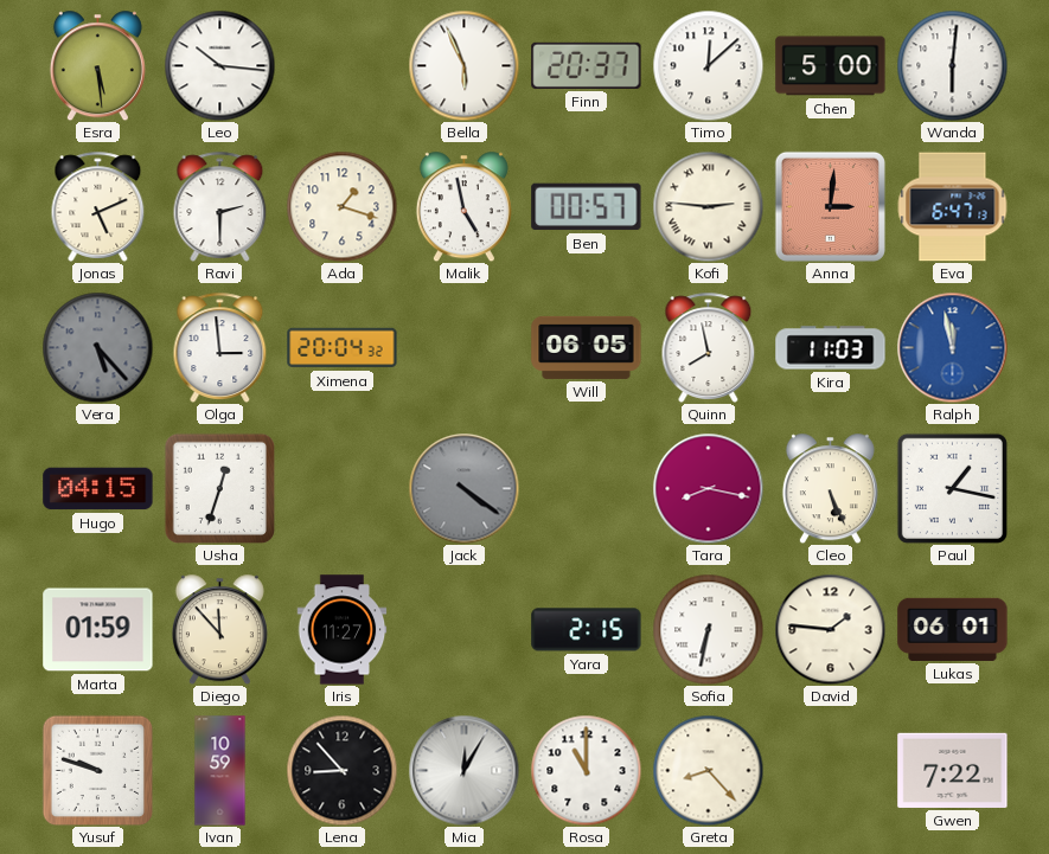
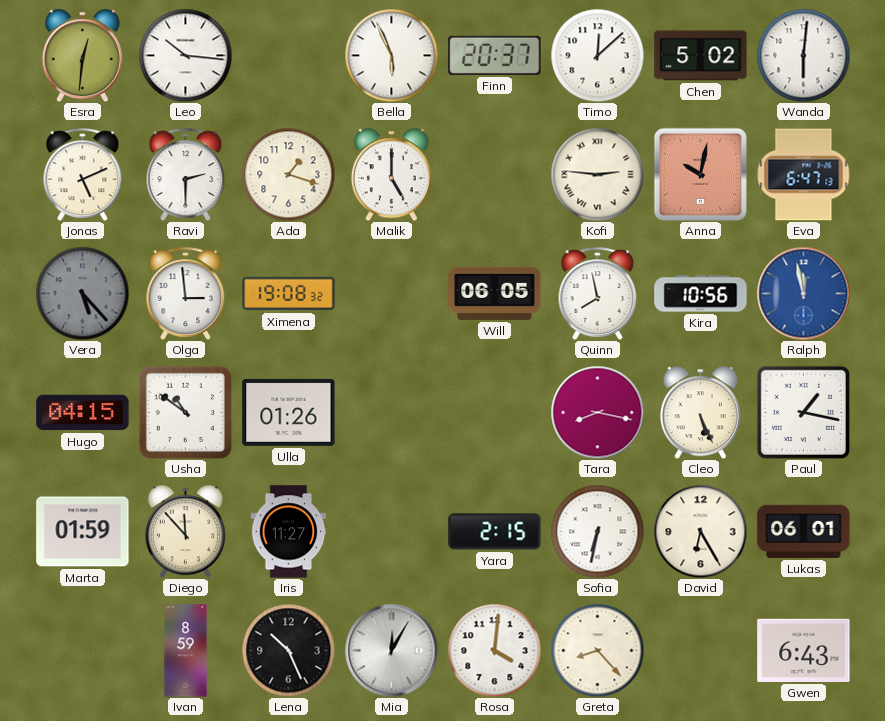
Esra: 5:29 -> 12:31
Chen: 5:00 -> 5:02
Malik: 4:58 -> 5:00
Ben: 00:57 -> none
Anna: 3:01 -> 10:02
Ximena: 20:04 -> 19:08
Kira: 11:03 -> 10:56
Usha: 12:33 -> 10:51
Ulla: none -> 01:26
Jack: 4:21 -> none
David: 1:46 -> 6:25
Yusuf: 9:48 -> none
Ivan: 10:59 -> 8:59
Lena: 8:53 -> 10:26
Rosa: 11:00 -> 4:01
Gwen: 7:22 -> 6:43
